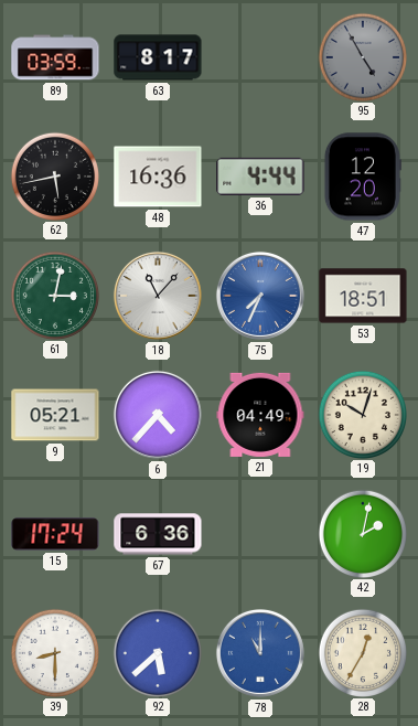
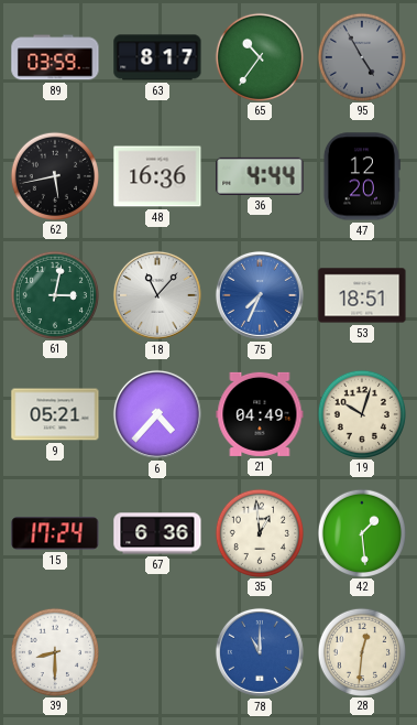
65: none -> 10:36
35: none -> 12:59
42: 2:02 -> 1:29
92: 5:38 -> none
28: 12:35 -> 12:31
